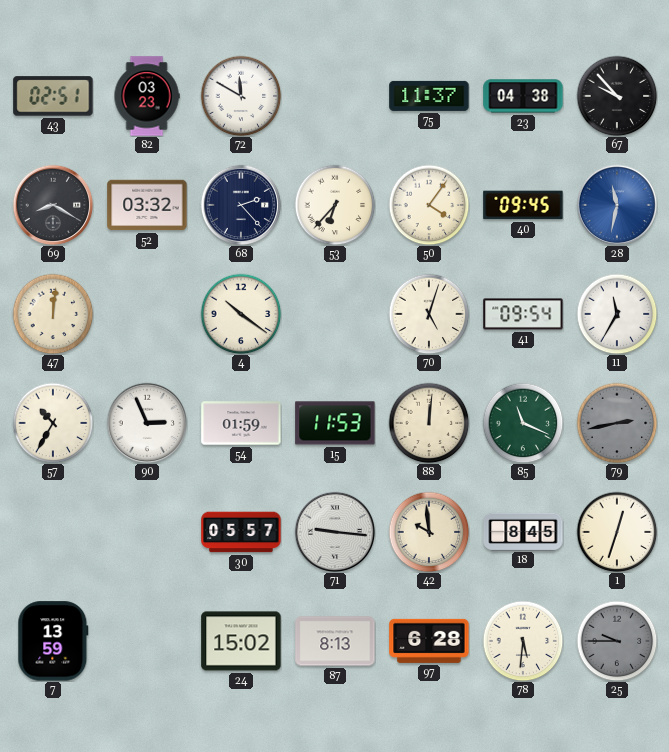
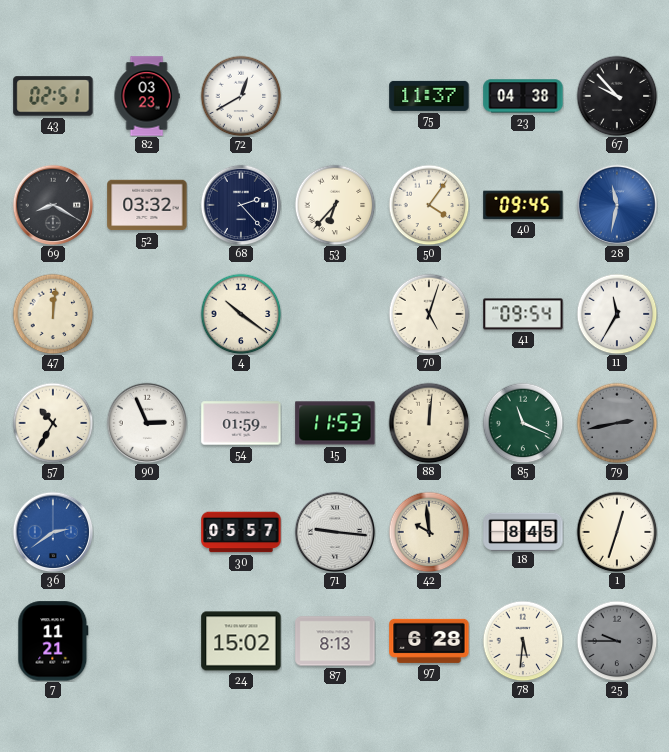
72: 11:50 -> 12:40
36: none -> 2:39
7: 13:59 -> 11:21
